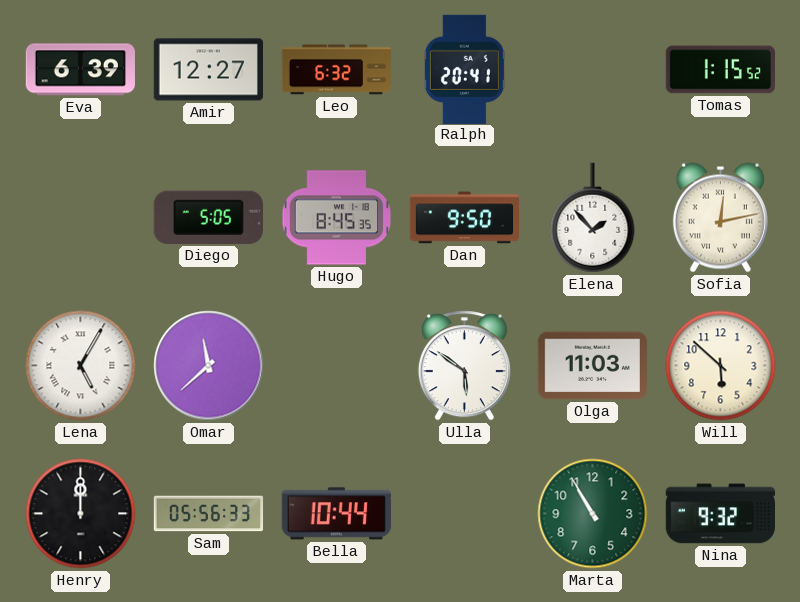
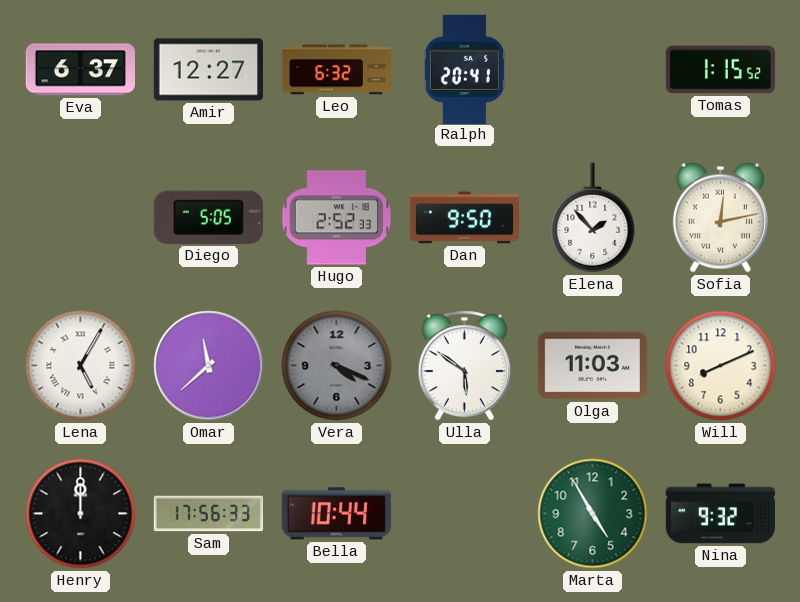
Eva: 6:39 -> 6:37
Hugo: 8:45 -> 2:52
Vera: none -> 4:19
Will: 5:52 -> 8:11
Sam: 05:56 -> 17:56
Marta: 10:55 -> 4:55
